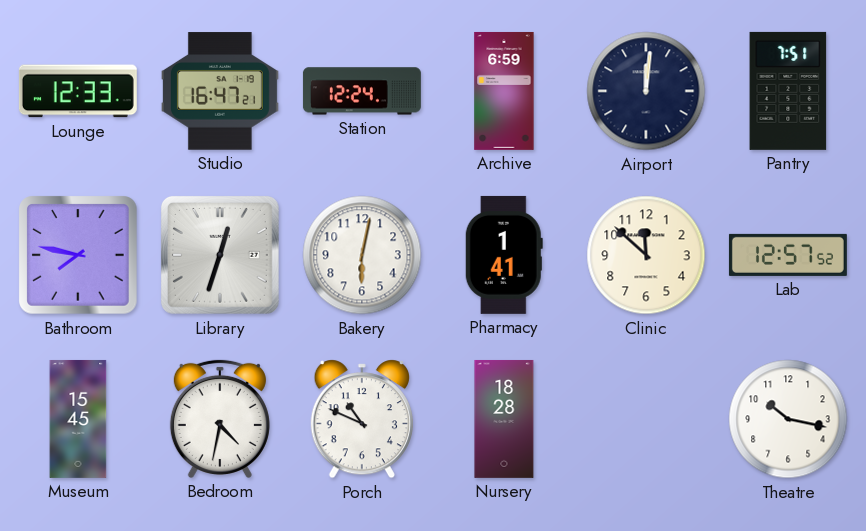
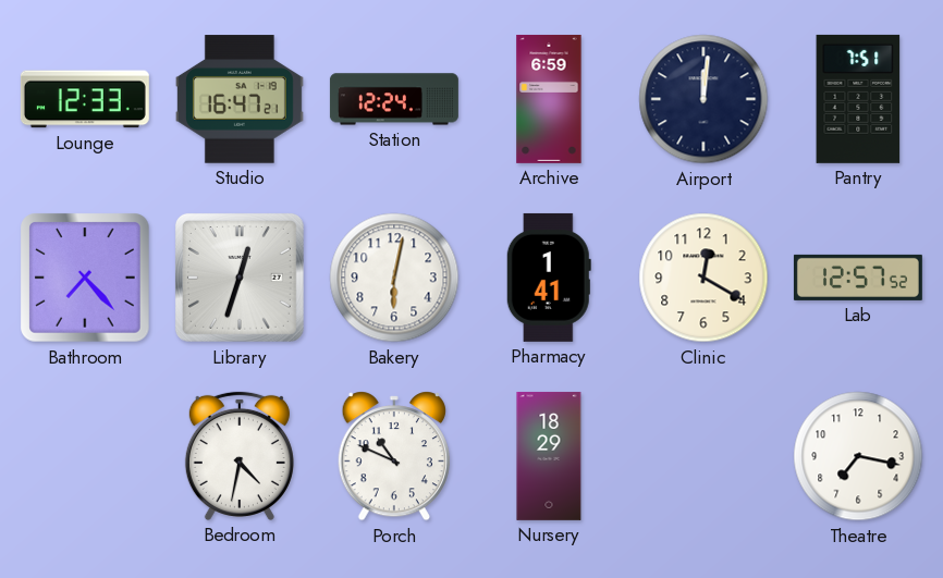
Bathroom: 7:47 -> 7:23
Clinic: 11:52 -> 12:20
Museum: 15:45 -> none
Nursery: 18:28 -> 18:29
Theatre: 10:17 -> 7:17
